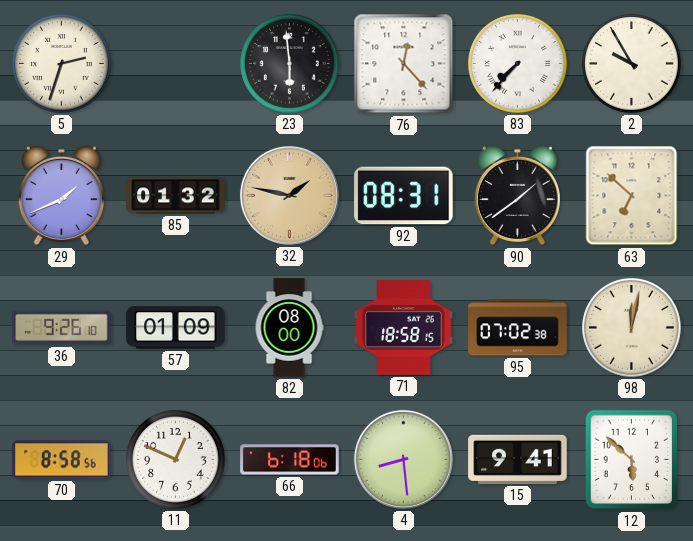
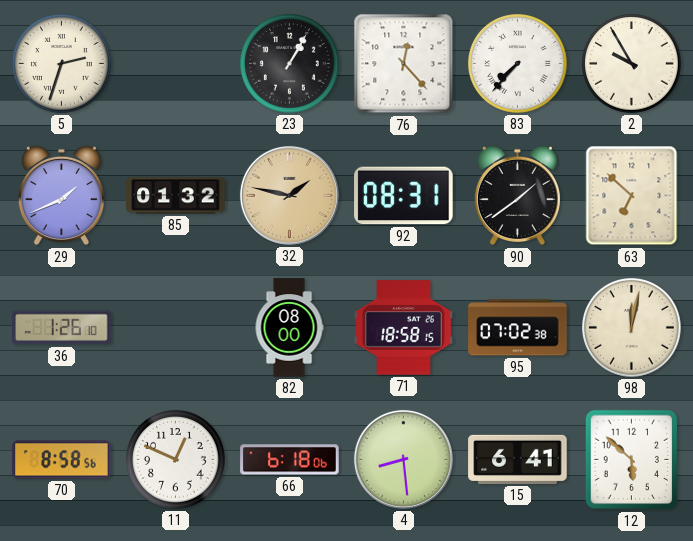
23: 5:59 -> 1:05
36: 9:26 -> 1:26
57: 01:09 -> none
15: 9:41 -> 6:41
